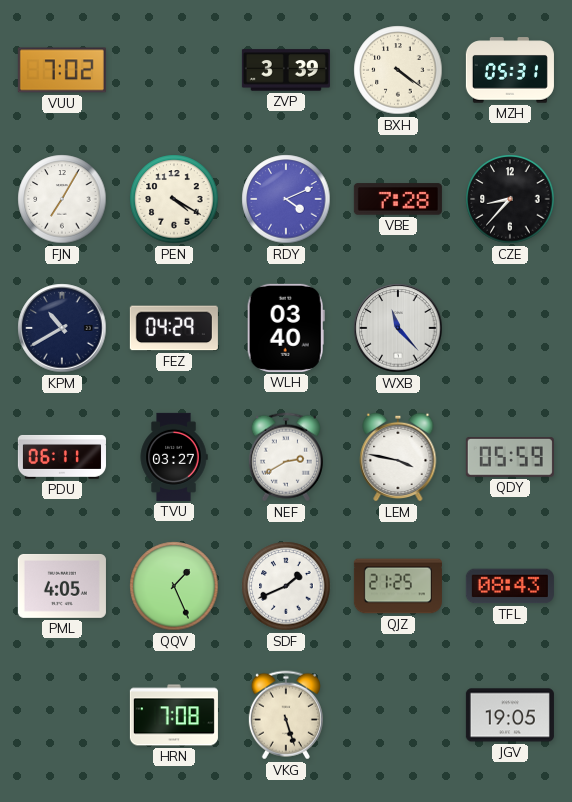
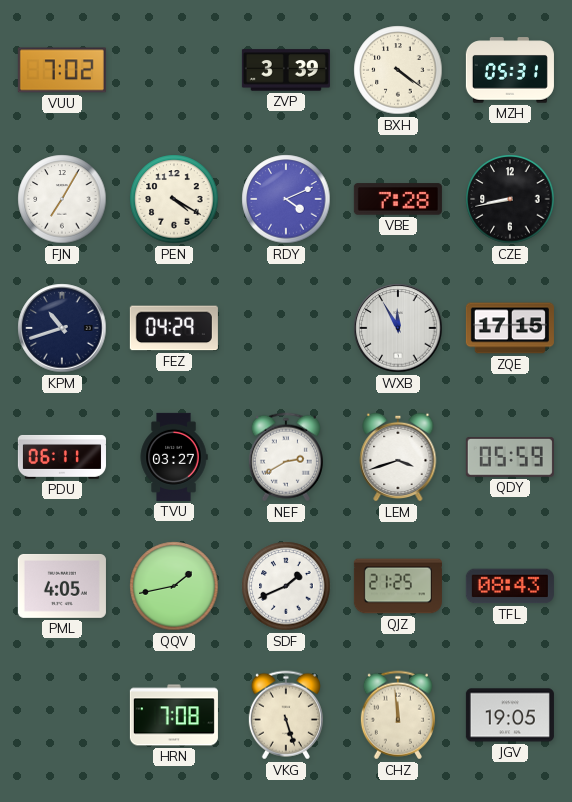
CZE: 8:37 -> 8:43
KPM: 10:40 -> 10:42
WLH: 03:40 -> none
WXB: 11:23 -> 11:55
ZQE: none -> 17:15
LEM: 3:47 -> 3:42
QQV: 1:26 -> 1:43
CHZ: none -> 11:59
